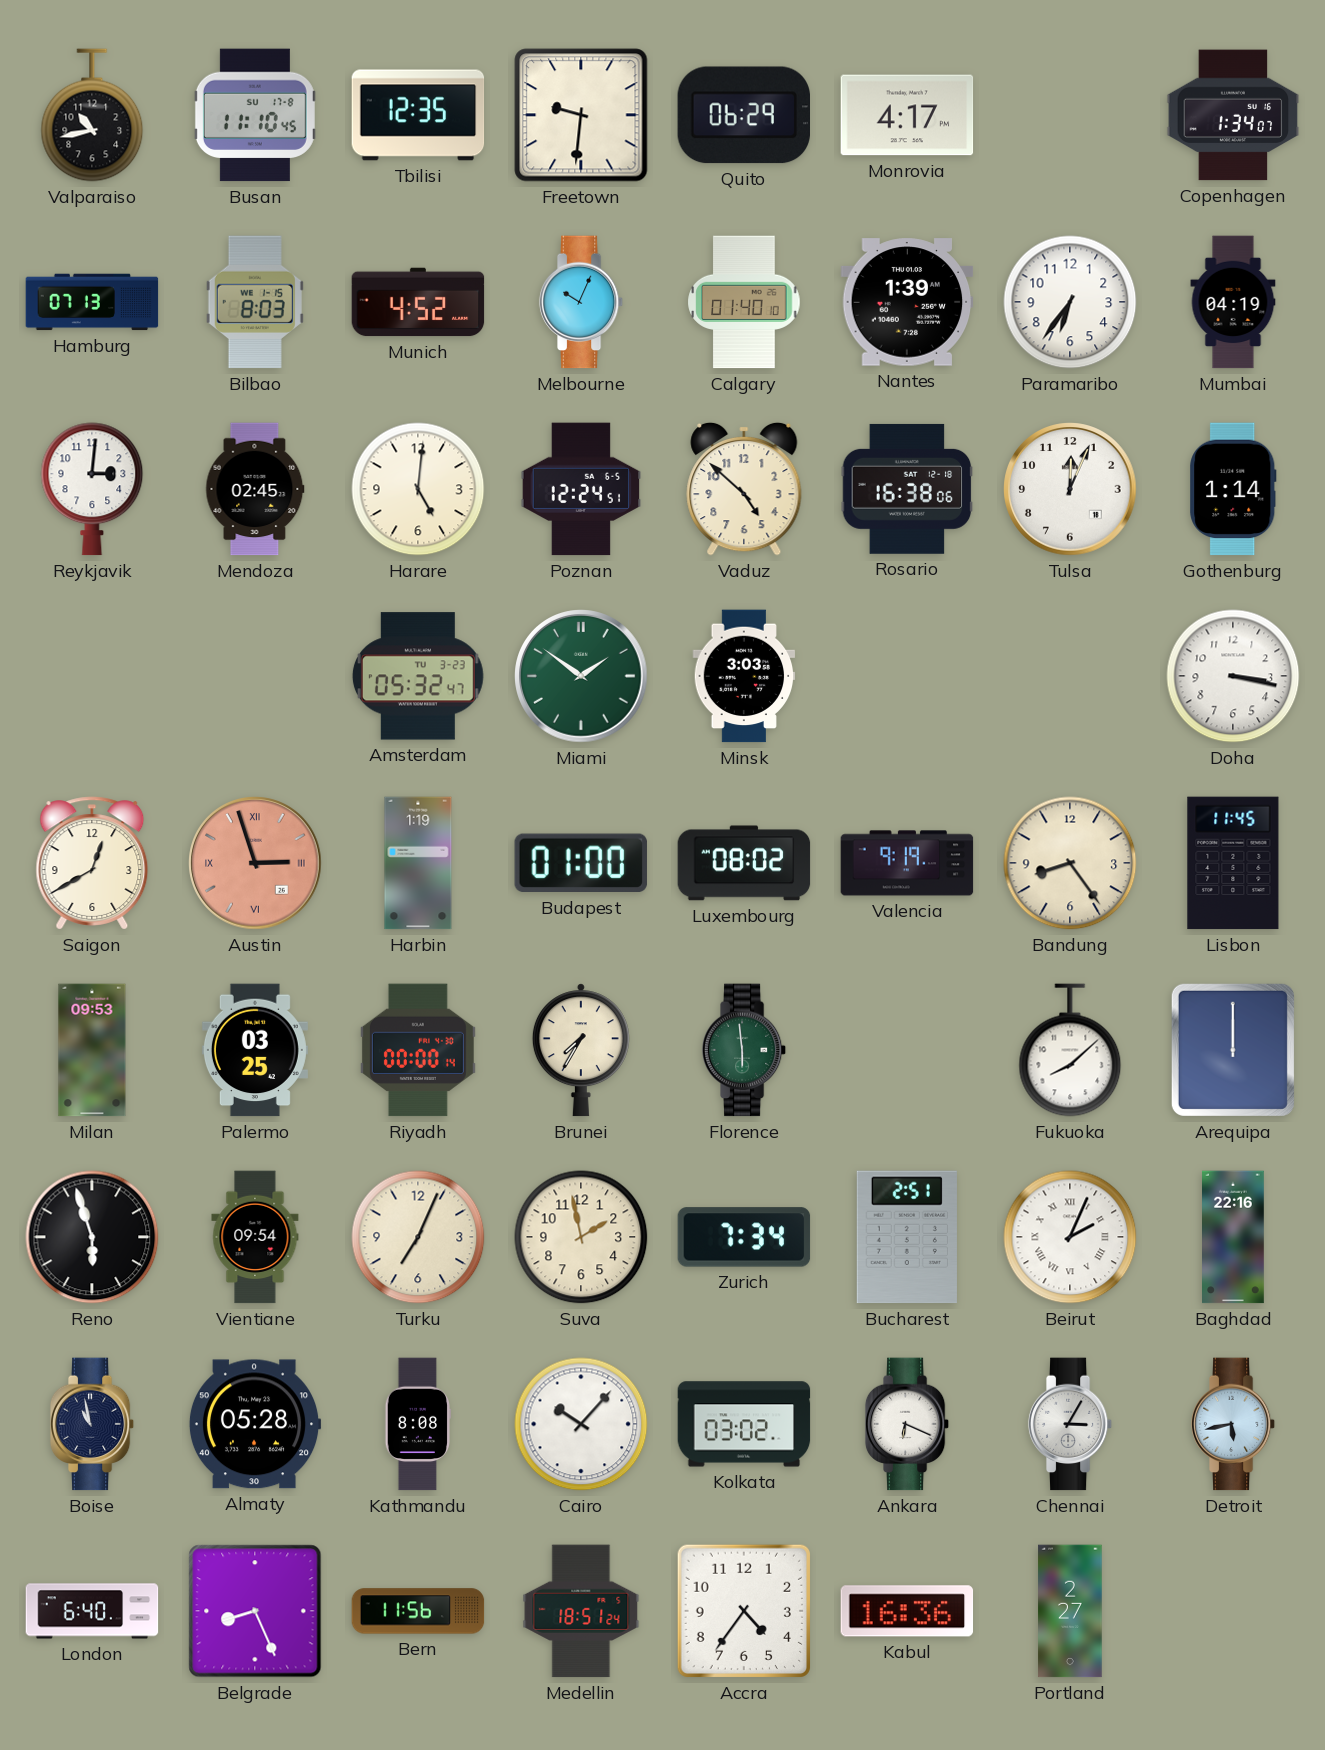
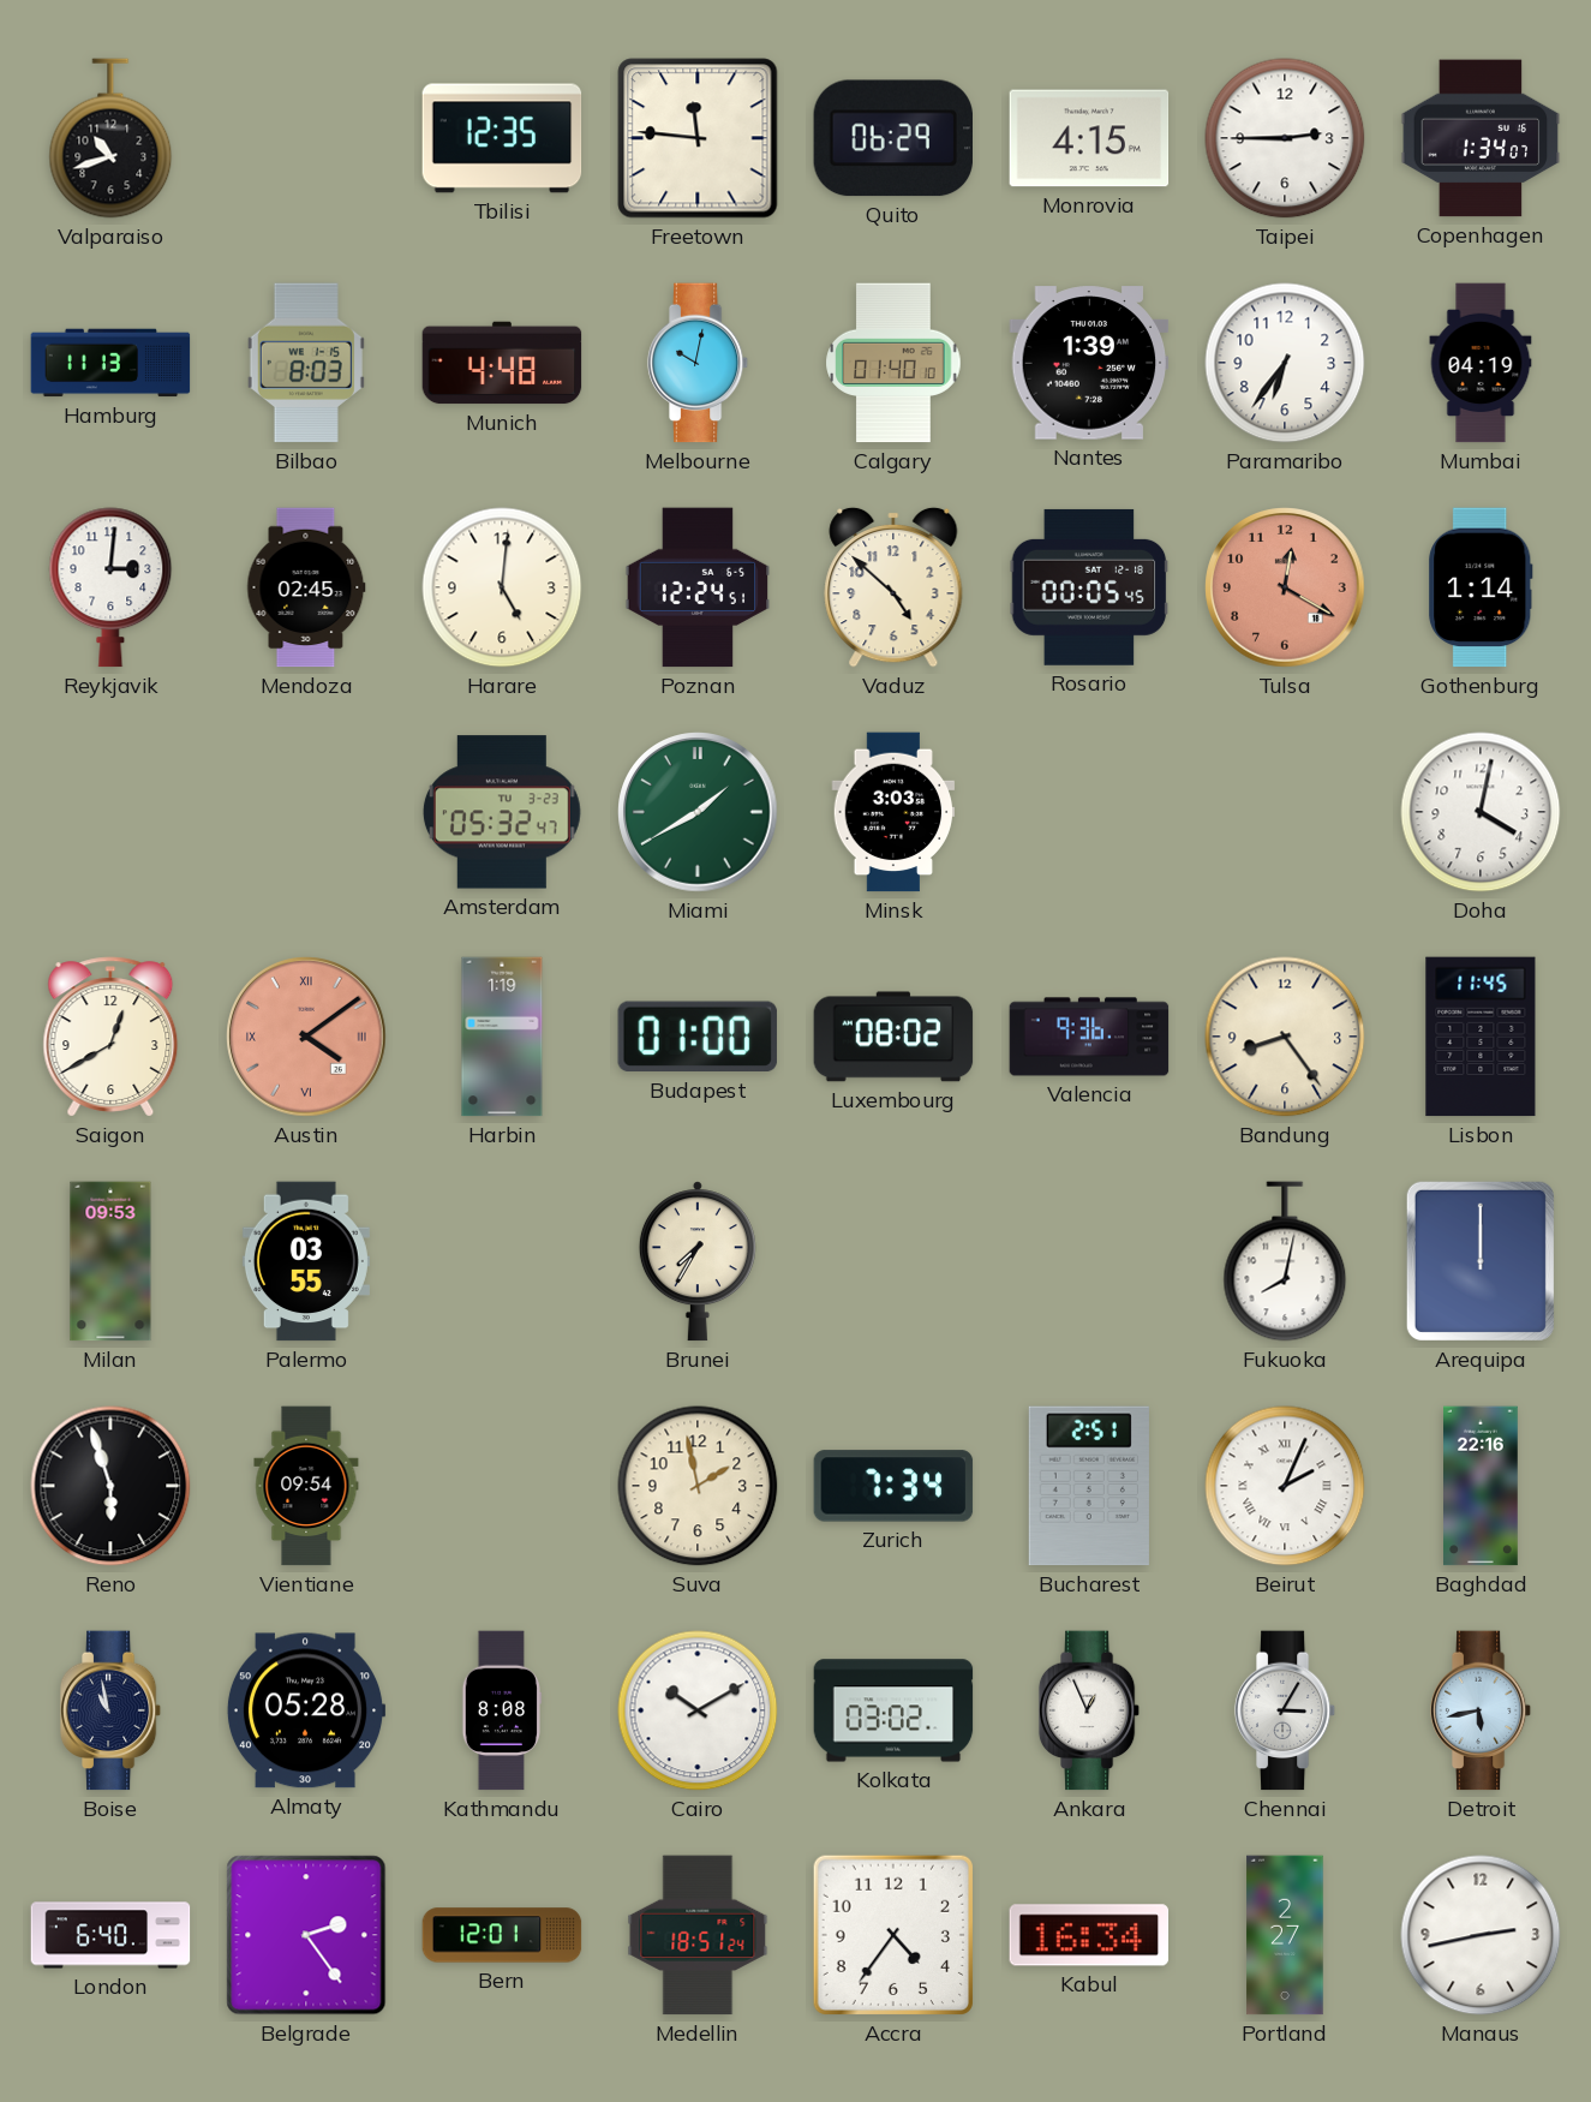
Valparaiso: 10:43 -> 10:42
Busan: 11:10 -> none
Freetown: 9:31 -> 11:46
Monrovia: 4:17 -> 4:15
Taipei: none -> 2:45
Hamburg: 07:13 -> 11:13
Munich: 4:52 -> 4:48
Melbourne: 10:04 -> 10:02
Rosario: 16:38 -> 00:05
Tulsa: 12:04 -> 12:20
Tulsa dial: white -> salmon
Miami: 1:51 -> 1:40
Doha: 3:17 -> 4:02
Austin: 2:57 -> 4:09
Valencia: 9:19 -> 9:36
Palermo: 03:25 -> 03:55
Riyadh: 00:00 -> none
Florence: 5:59 -> none
Fukuoka: 8:08 -> 8:02
Turku: 7:04 -> none
Cairo: 10:07 -> 10:10
Ankara: 6:19 -> 12:56
Belgrade: 8:26 -> 2:24
Bern: 11:56 -> 12:01
Kabul: 16:36 -> 16:34
Manaus: none -> 2:43
